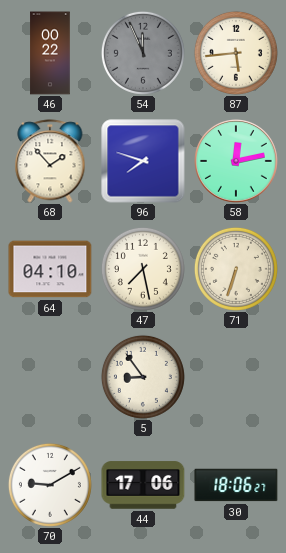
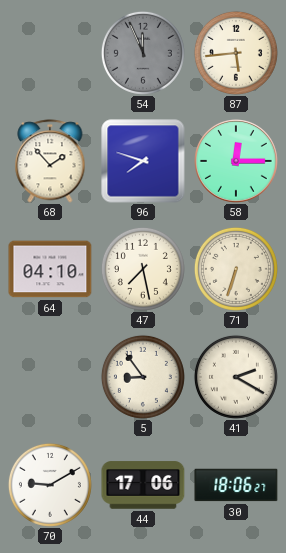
46: 00:22 -> none
58: 12:13 -> 12:15
41: none -> 2:20
